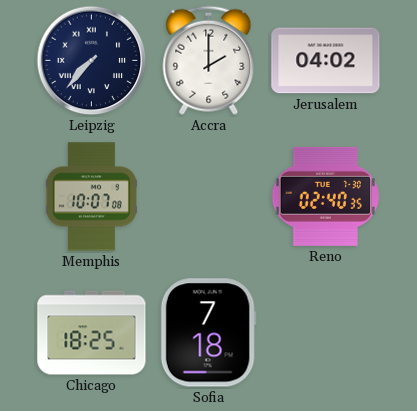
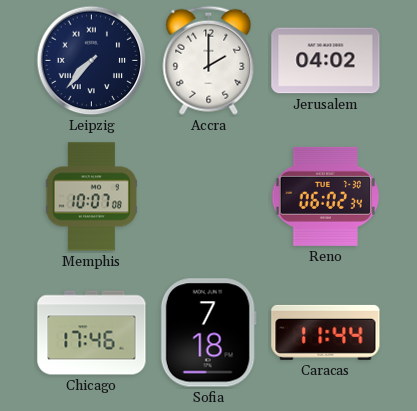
Reno: 02:40 -> 06:02
Chicago: 18:25 -> 17:46
Caracas: none -> 11:44
